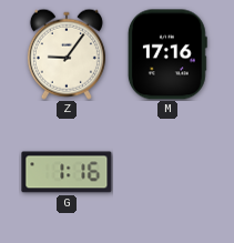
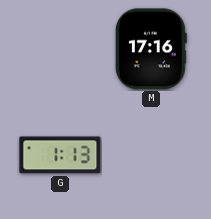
Z: 9:06 -> none
G: 1:16 -> 1:13
